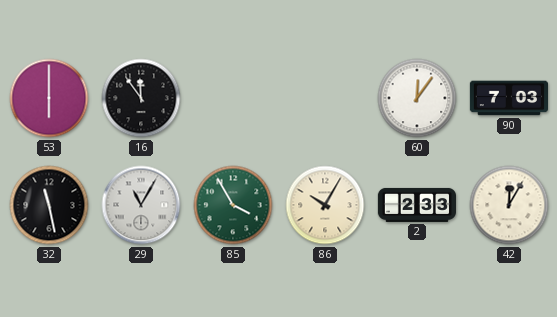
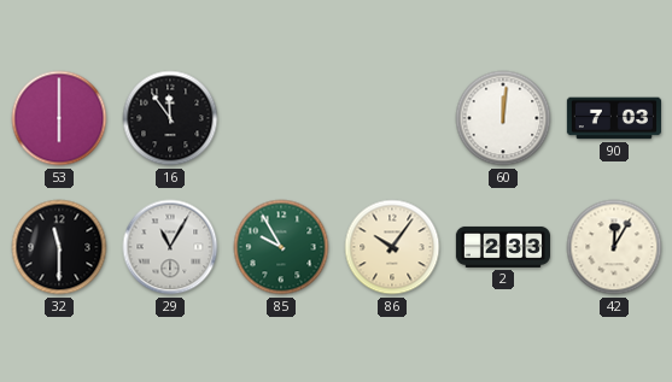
60: 12:06 -> 12:01
32: 11:28 -> 11:30
85: 3:55 -> 9:55
86: 10:05 -> 10:06
